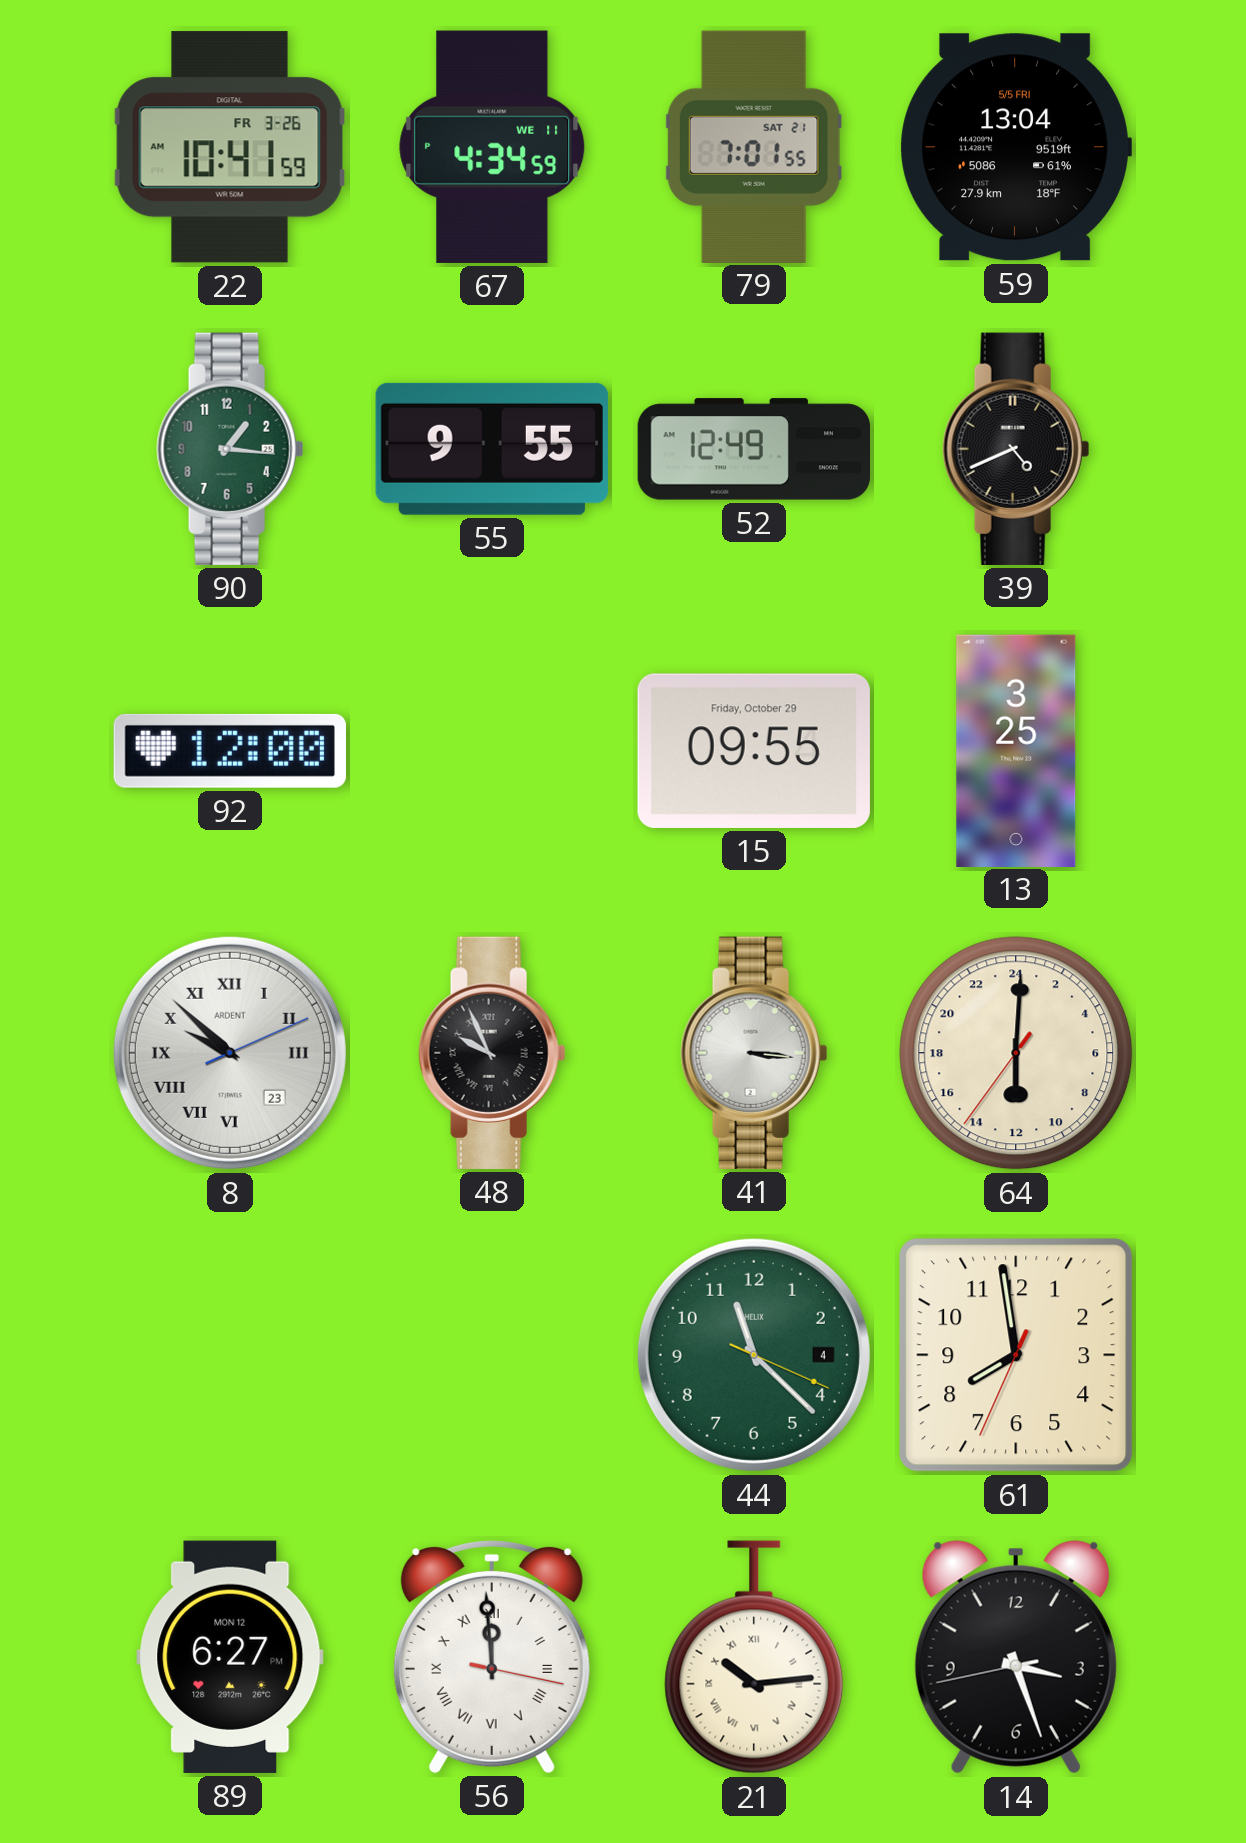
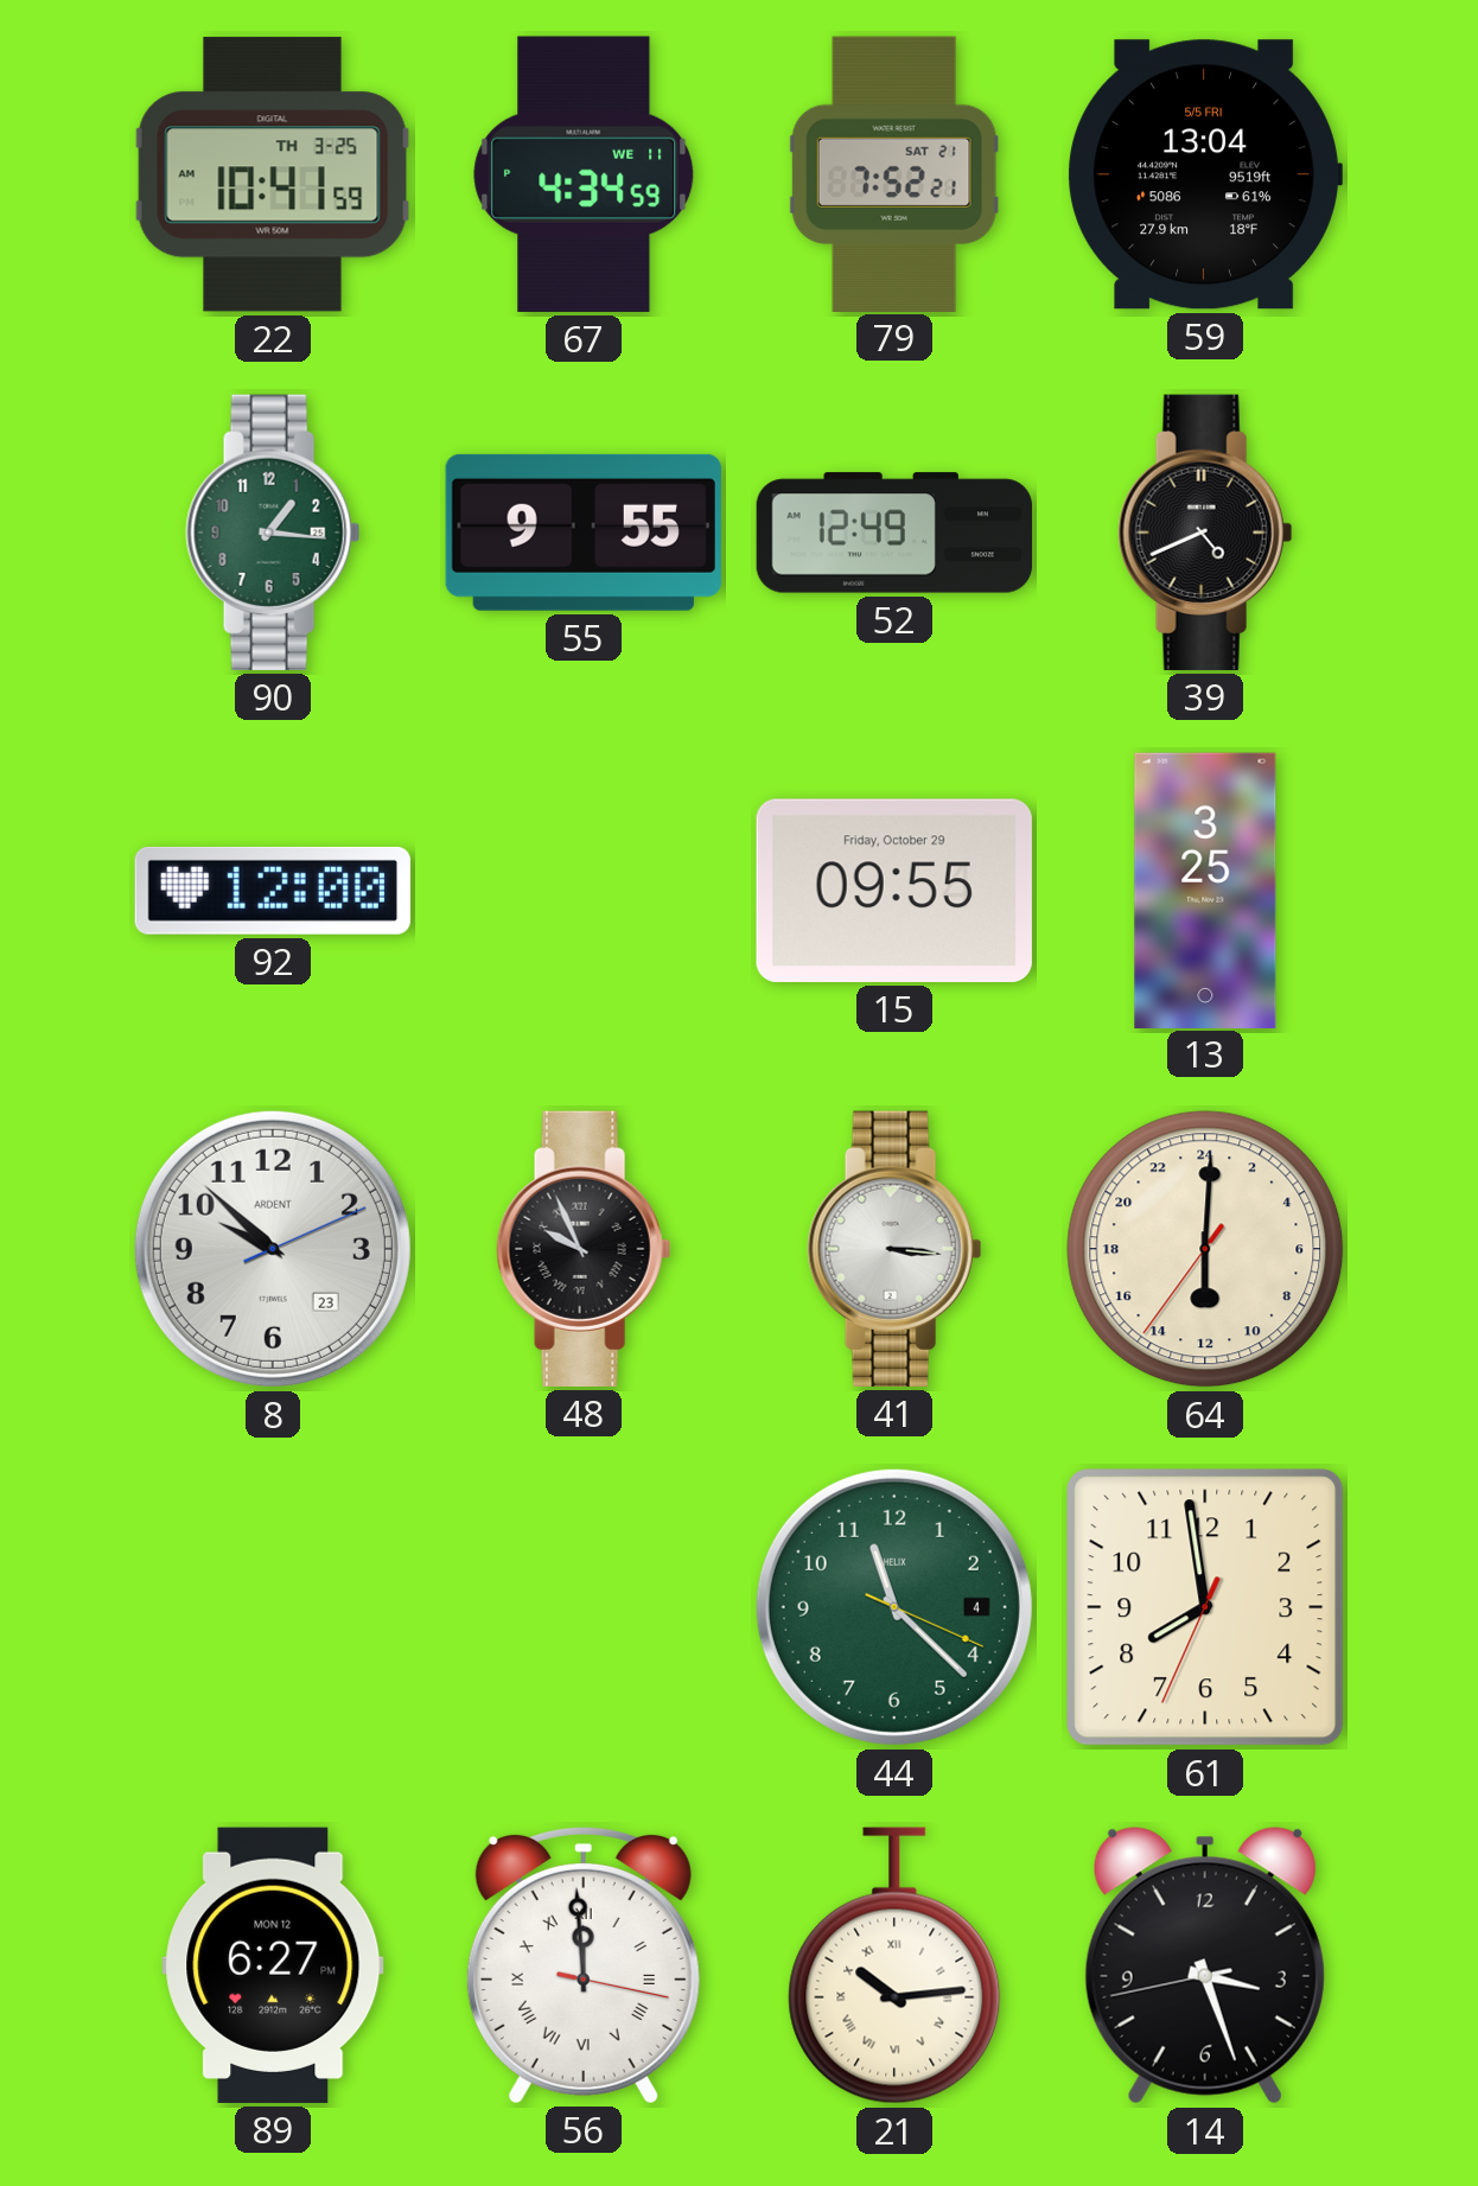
22 date: FR 3-26 -> TH 3-25
79: 7:01 -> 7:52
8 numerals: Roman -> Arabic
